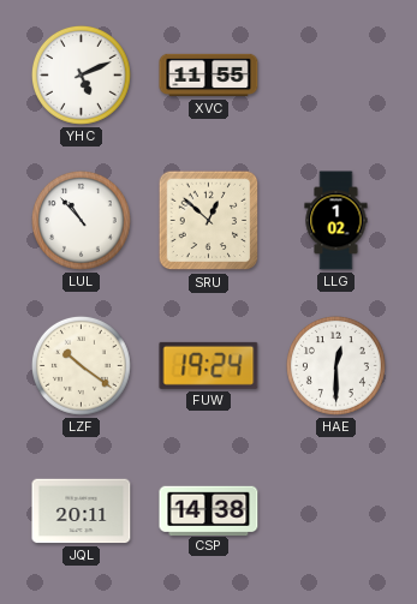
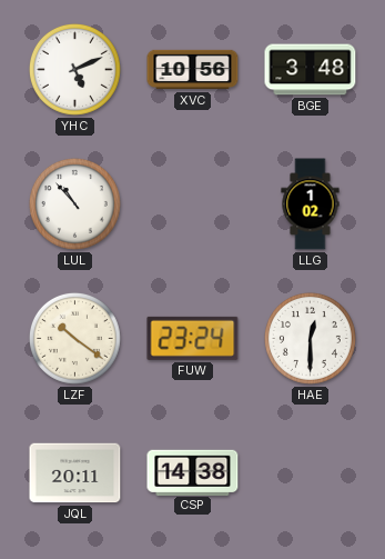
XVC: 11:55 -> 10:56
BGE: none -> 3:48
SRU: 12:52 -> none
FUW: 19:24 -> 23:24
